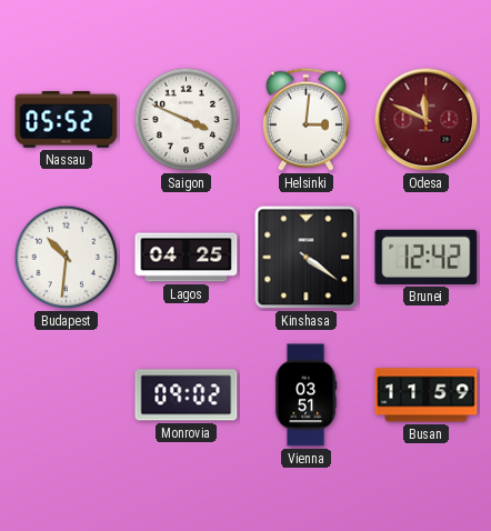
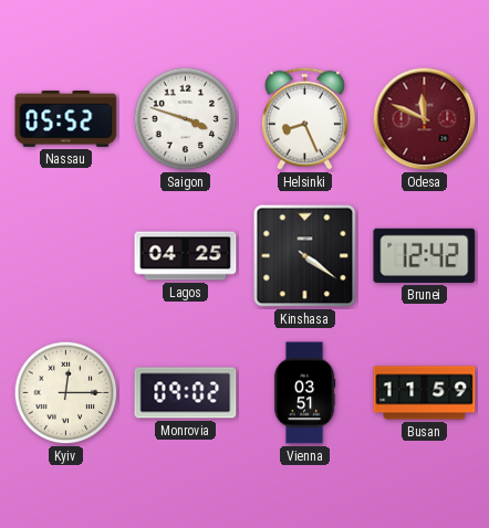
Saigon: 3:49 -> 3:48
Helsinki: 3:01 -> 8:26
Budapest: 10:31 -> none
Kyiv: none -> 12:15
